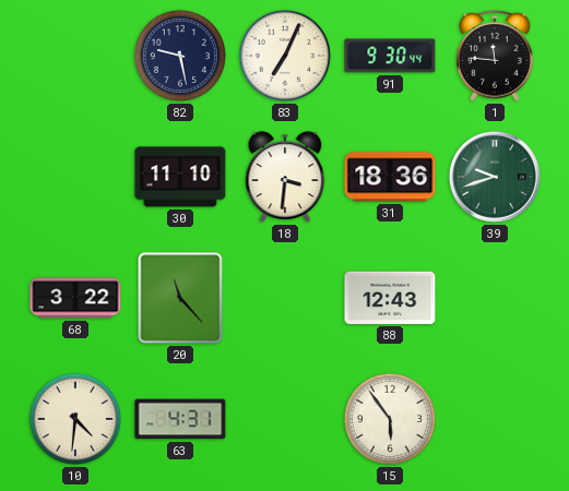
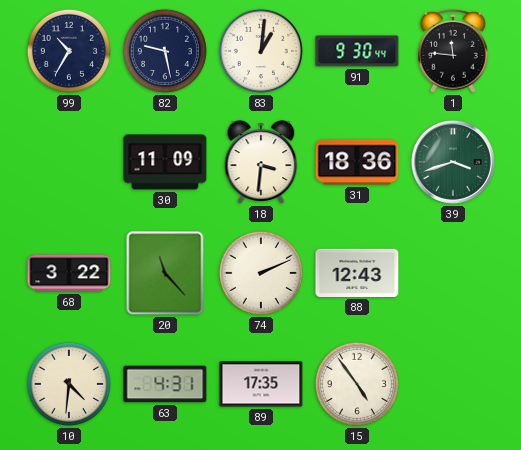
99: none -> 10:35
83: 7:04 -> 1:01
30: 11:10 -> 11:09
39: 9:42 -> 3:42
74: none -> 2:11
89: none -> 17:35
15: 5:54 -> 4:54
